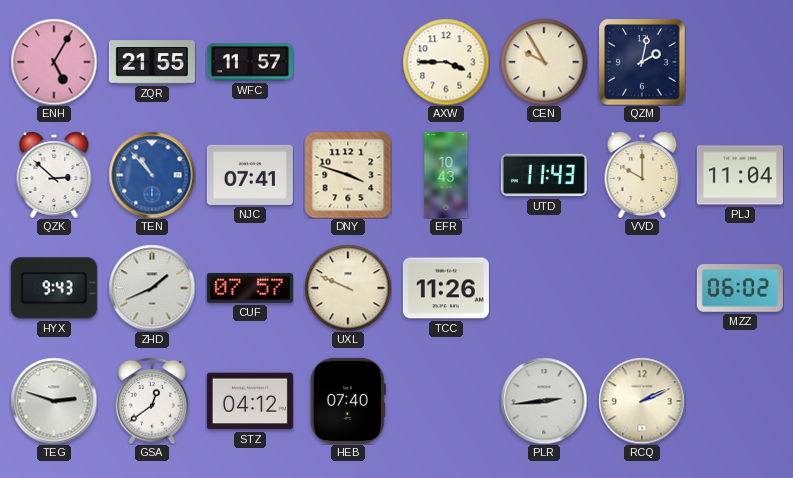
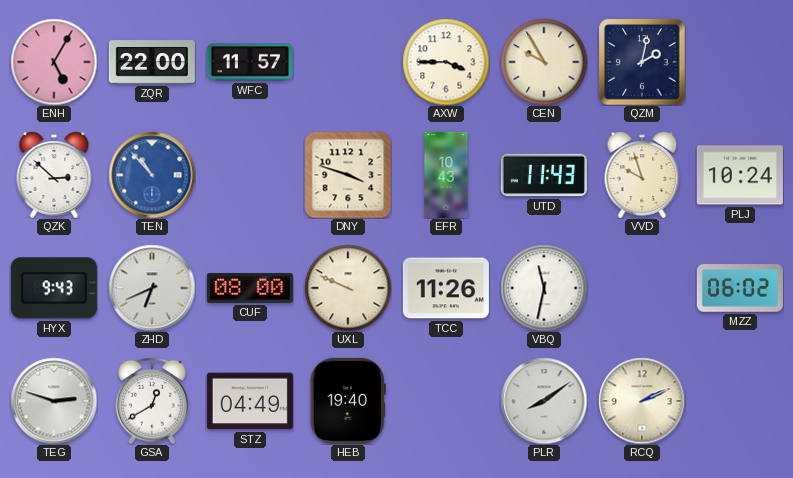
ZQR: 21:55 -> 22:00
NJC: 07:41 -> none
VVD: 10:00 -> 9:57
PLJ: 11:04 -> 10:24
ZHD: 1:41 -> 6:41
CUF: 07:57 -> 08:00
VBQ: none -> 11:32
GSA: 12:39 -> 12:40
STZ: 04:12 -> 04:49
HEB: 07:40 -> 19:40
PLR: 2:44 -> 8:09
